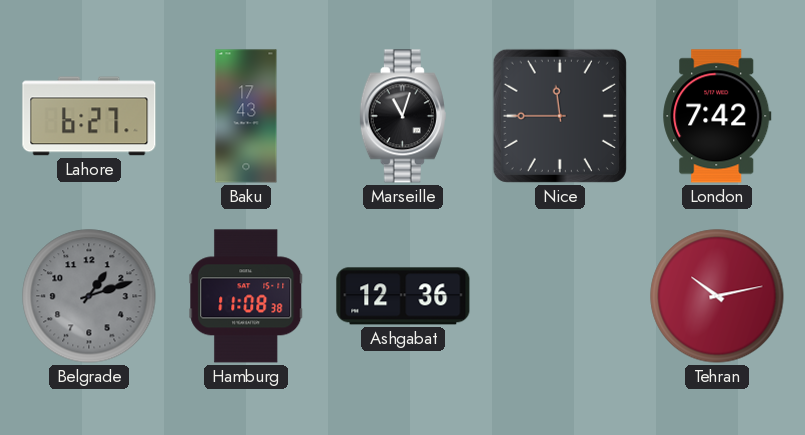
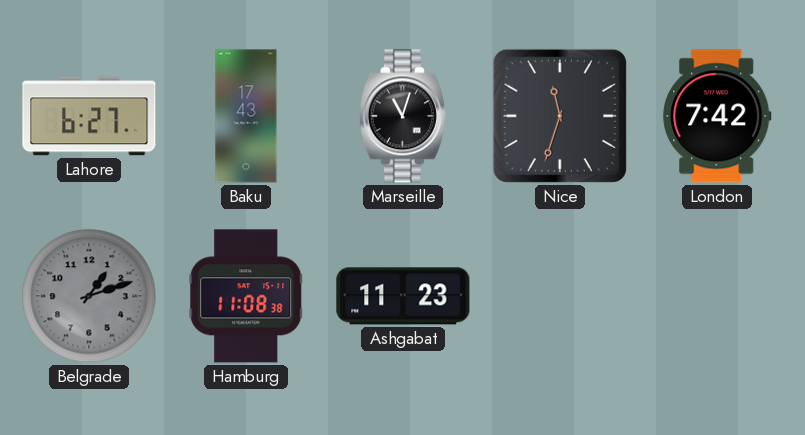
Nice: 11:45 -> 11:33
Ashgabat: 12:36 -> 11:23
Tehran: 10:13 -> none
